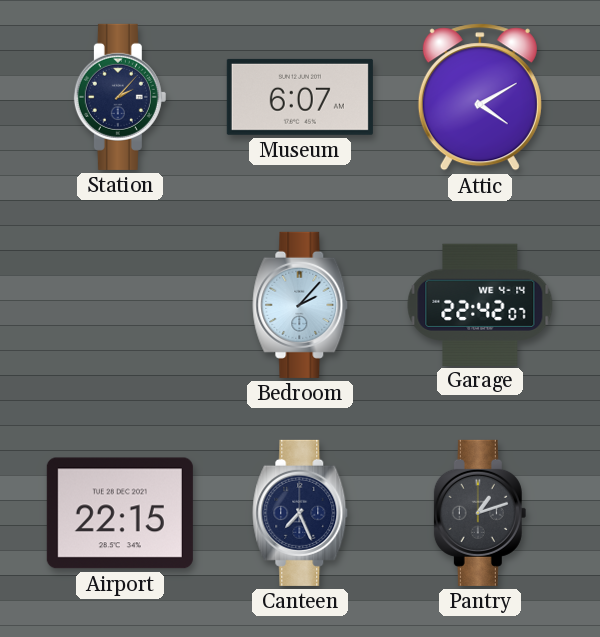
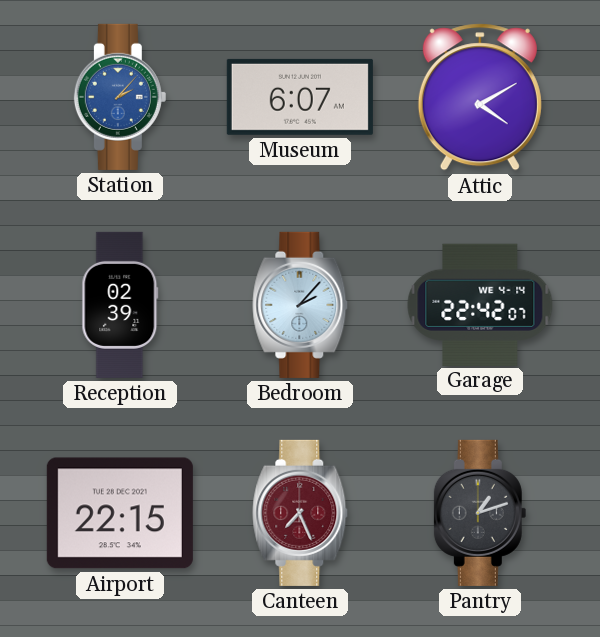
Station dial: navy -> blue
Reception: none -> 02:39
Canteen dial: navy -> burgundy
